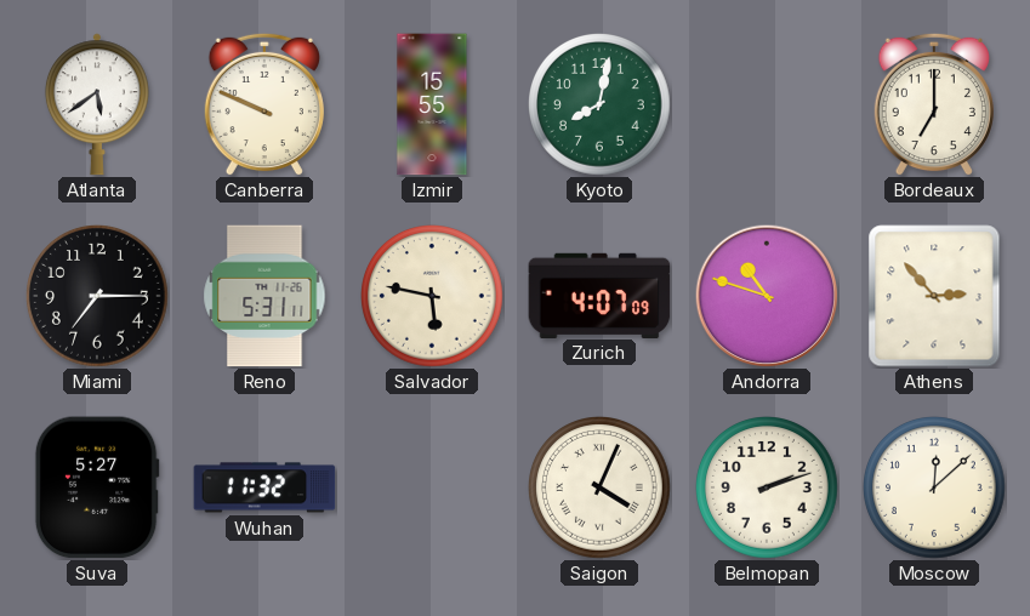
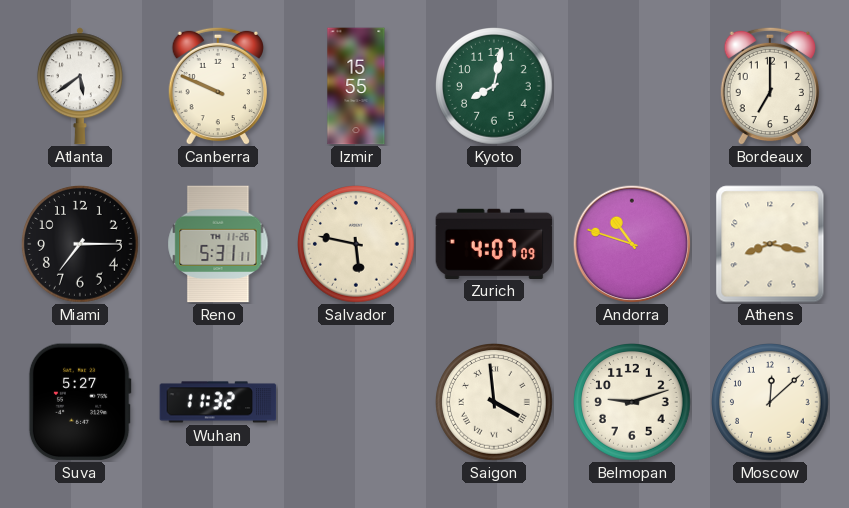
Athens: 2:53 -> 8:17
Saigon: 4:04 -> 3:59
Belmopan: 2:12 -> 9:12
